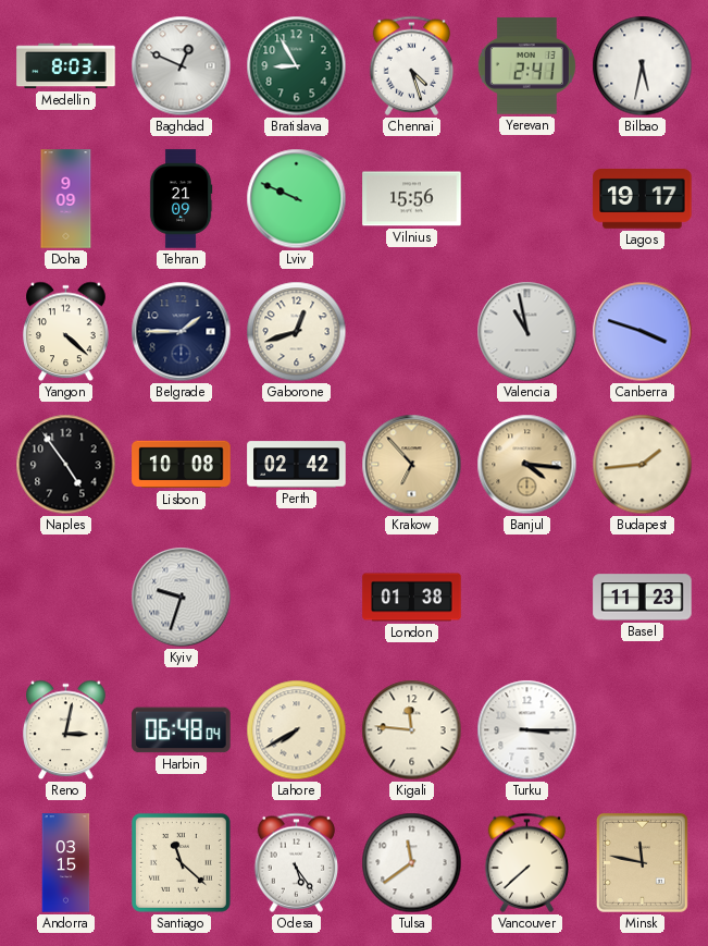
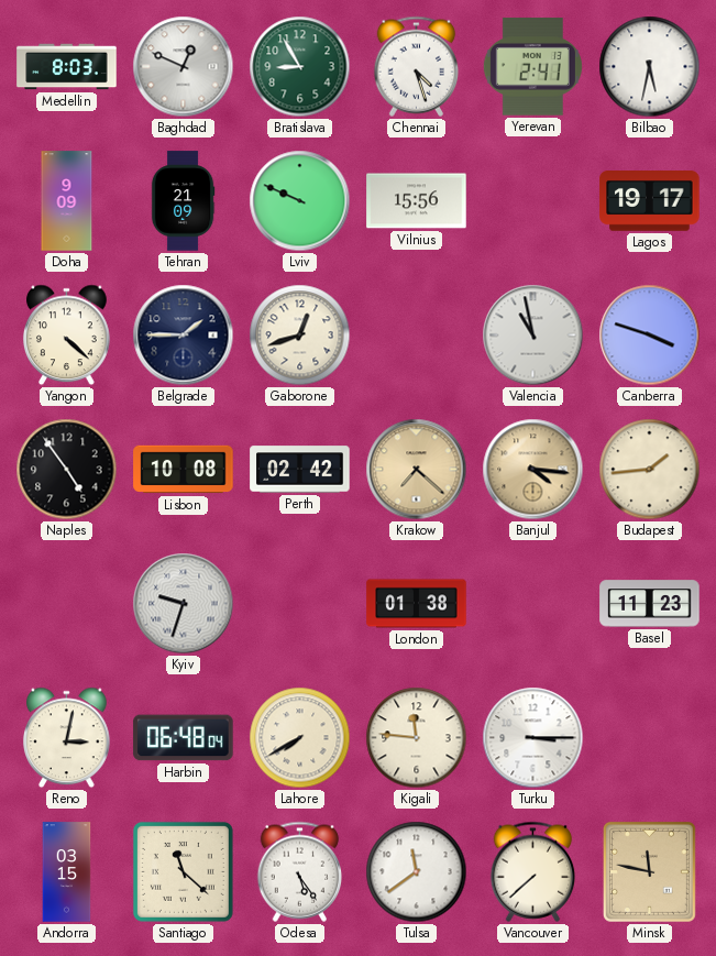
Krakow: 6:53 -> 7:22
